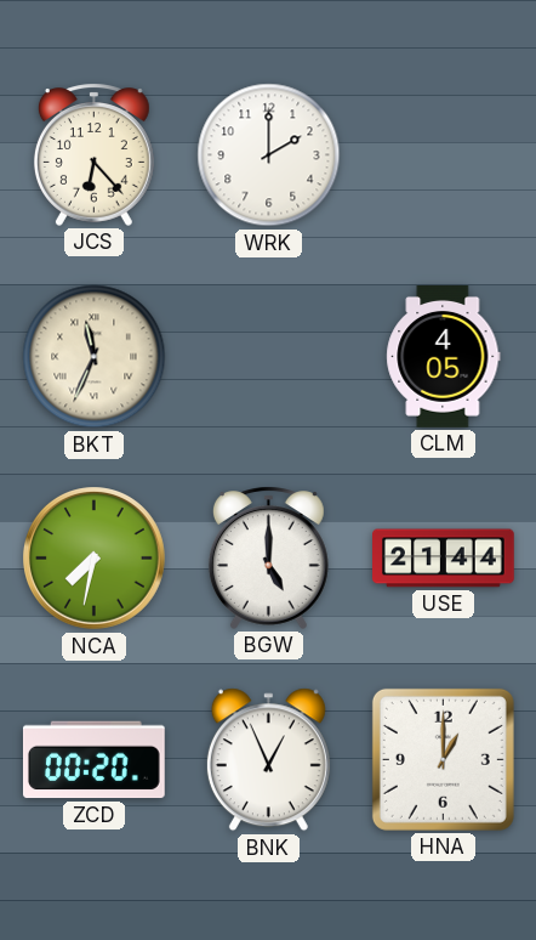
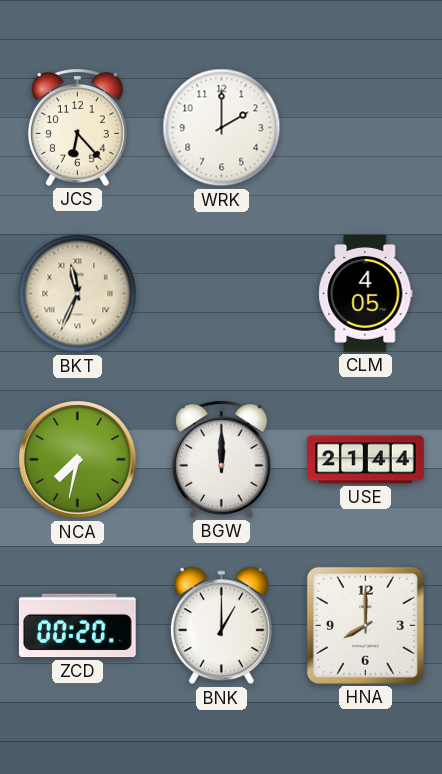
BGW: 5:00 -> 12:00
BNK: 12:56 -> 1:00
HNA: 1:00 -> 8:00
